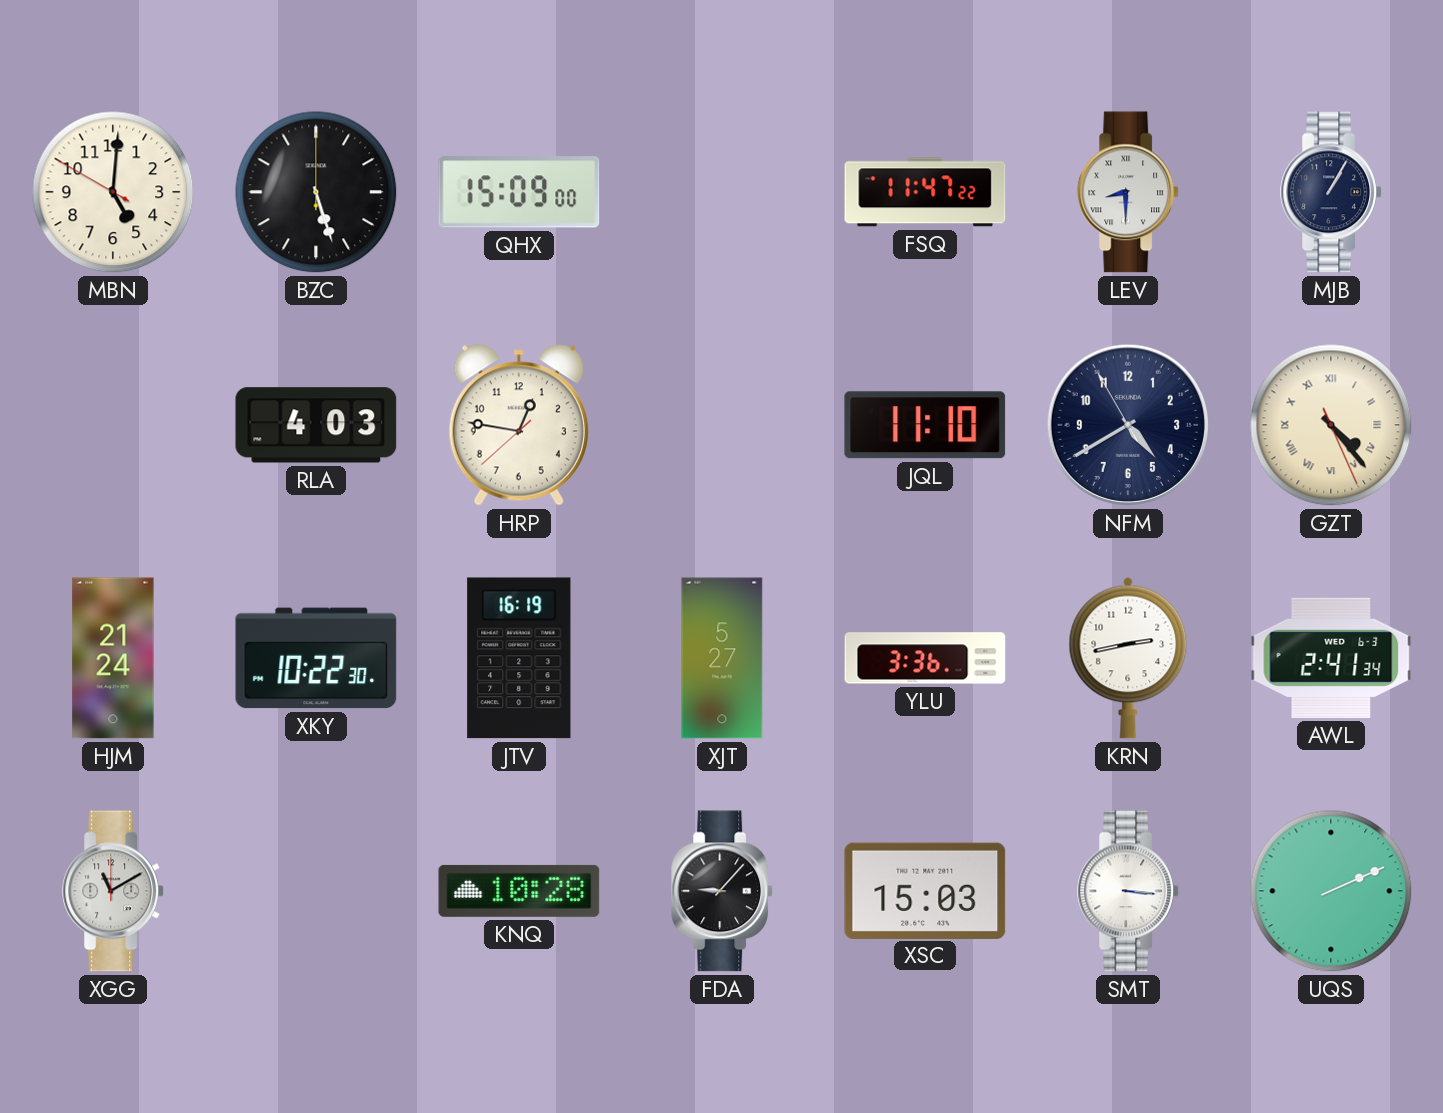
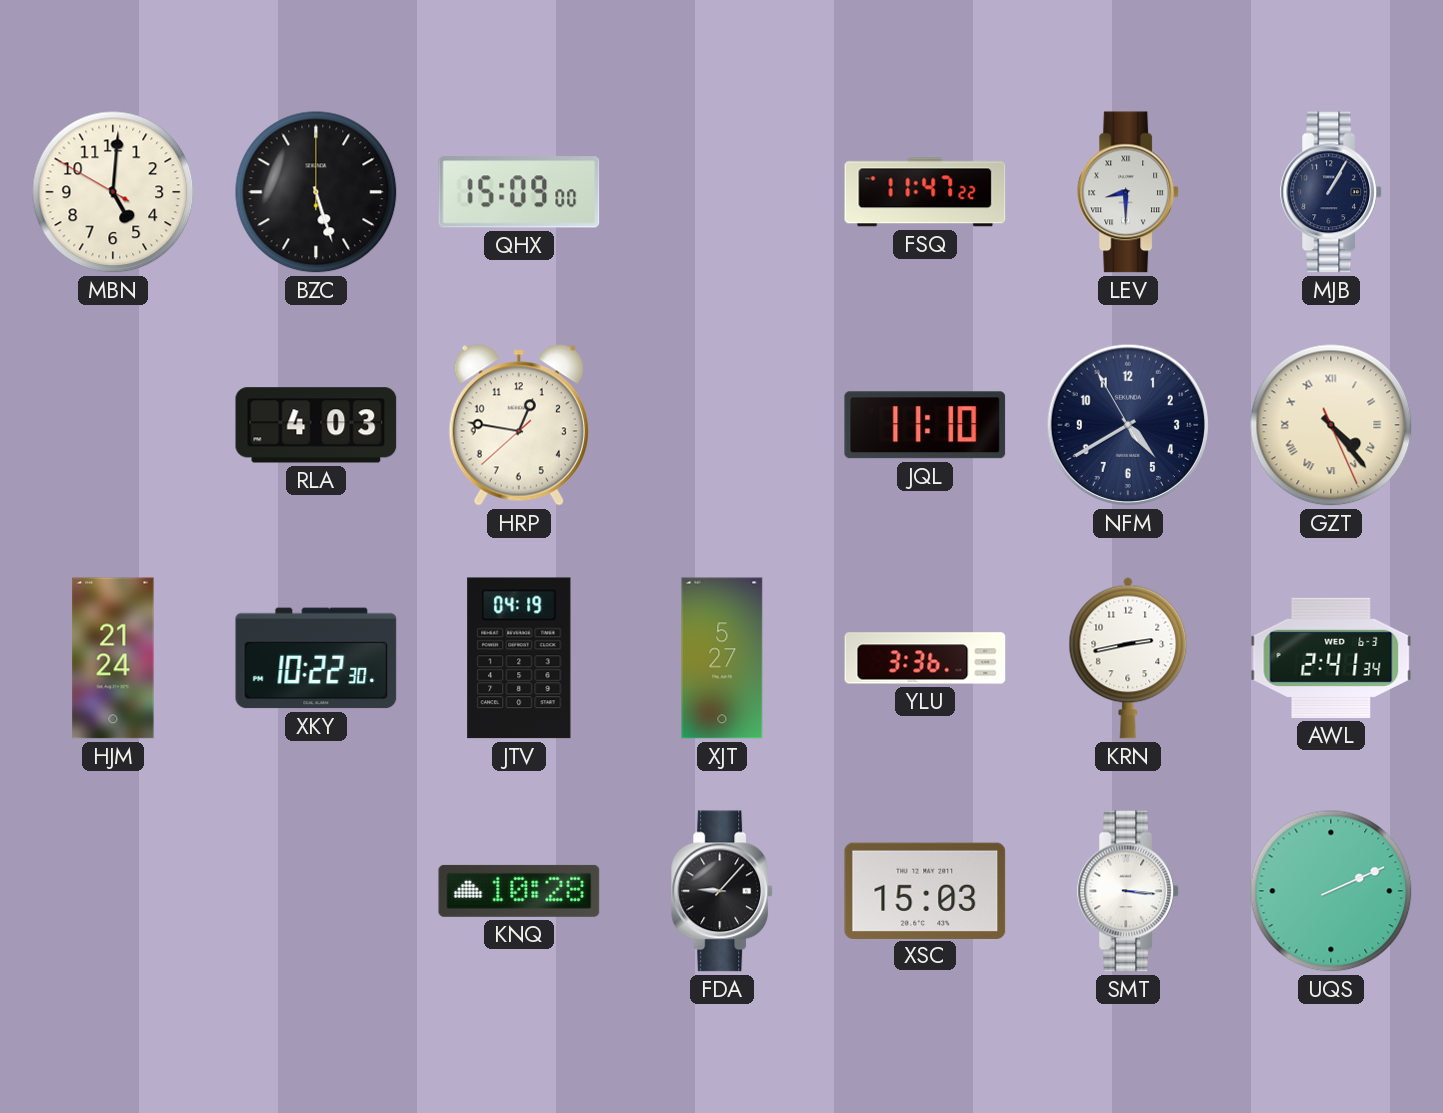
JTV: 16:19 -> 04:19
XGG: 11:10 -> none
